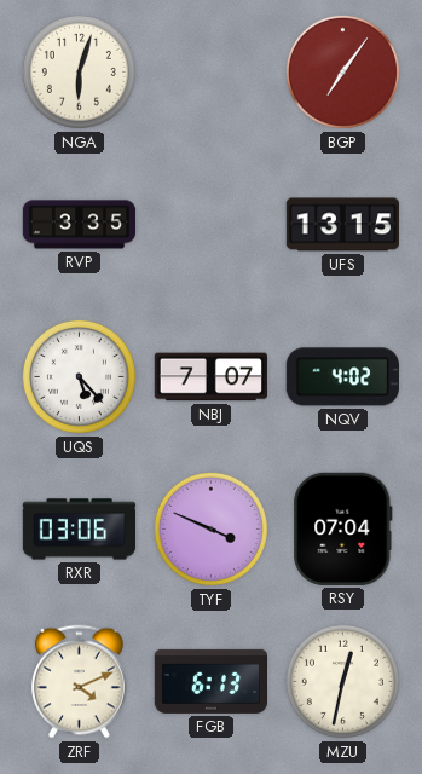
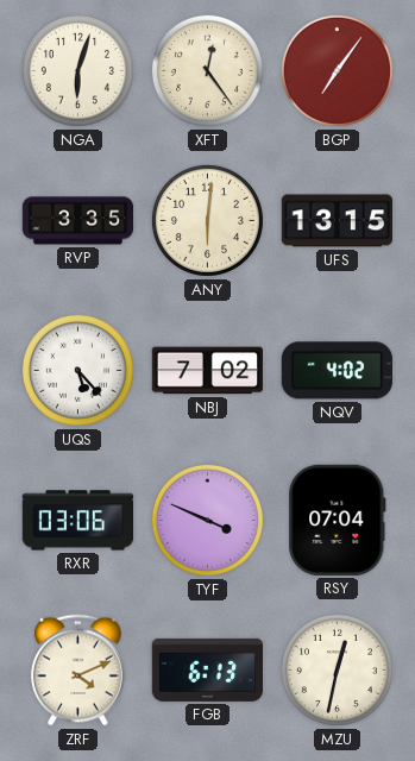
XFT: none -> 12:24
ANY: none -> 6:01
NBJ: 7:07 -> 7:02
